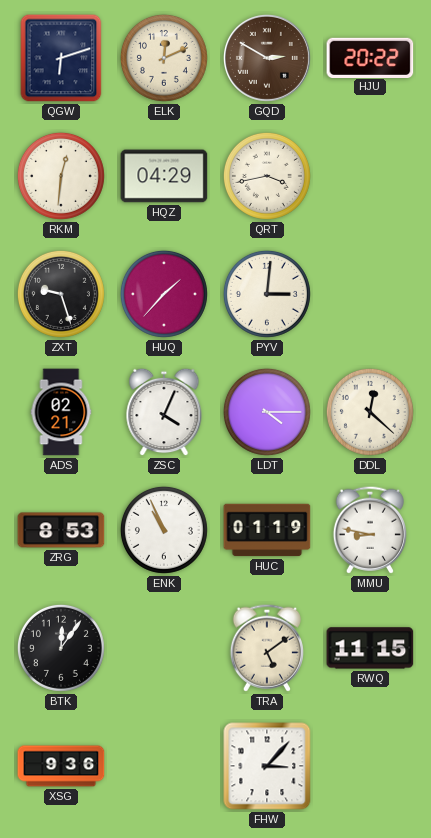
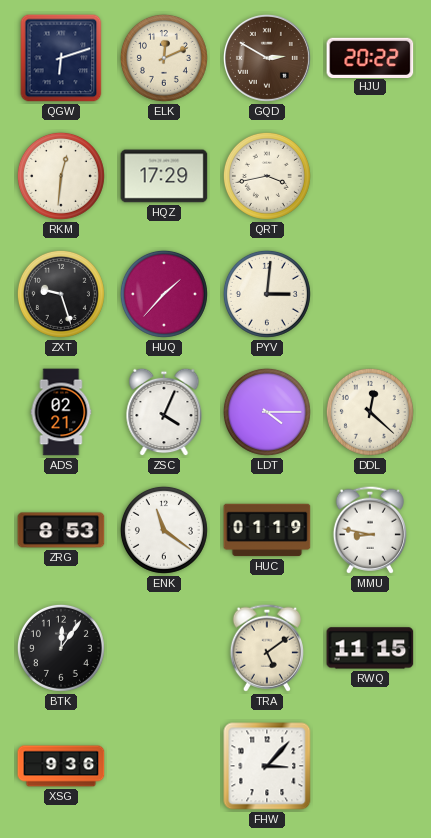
HQZ: 04:29 -> 17:29
ENK: 10:56 -> 11:21
